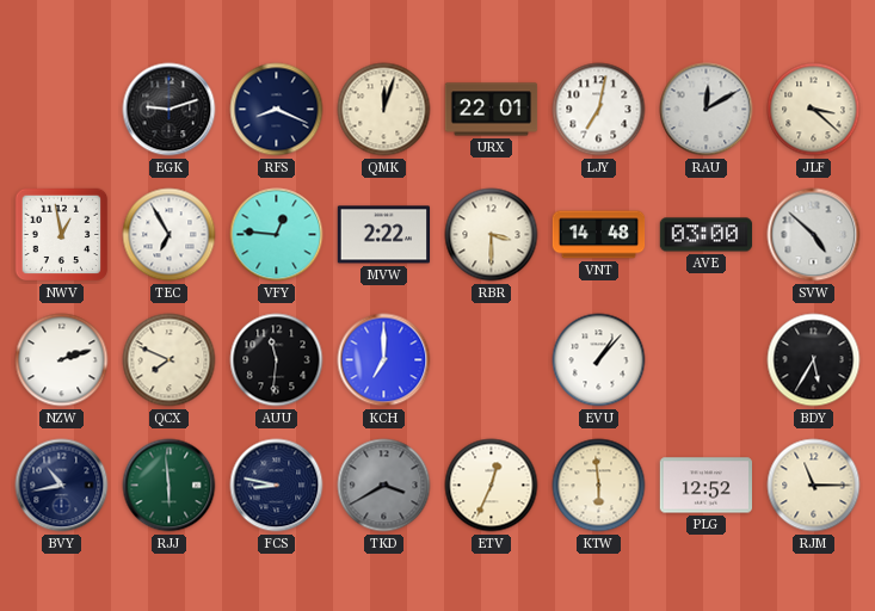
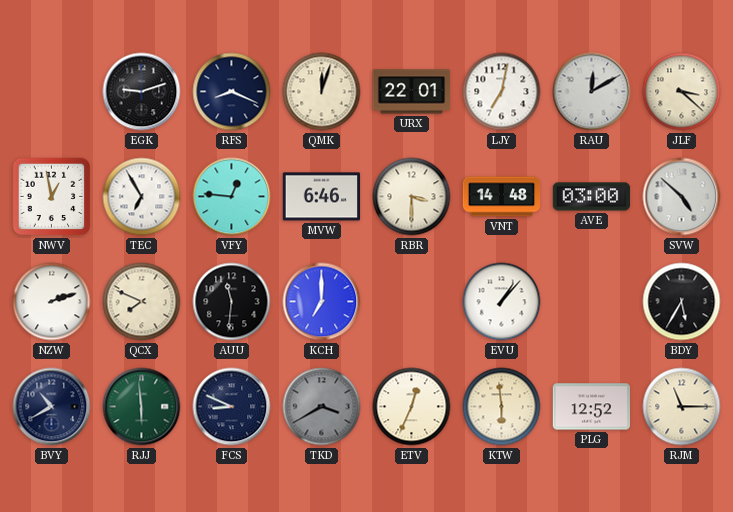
MVW: 2:22 -> 6:46
BVY: 10:43 -> 10:40
FCS: 8:47 -> 8:49
